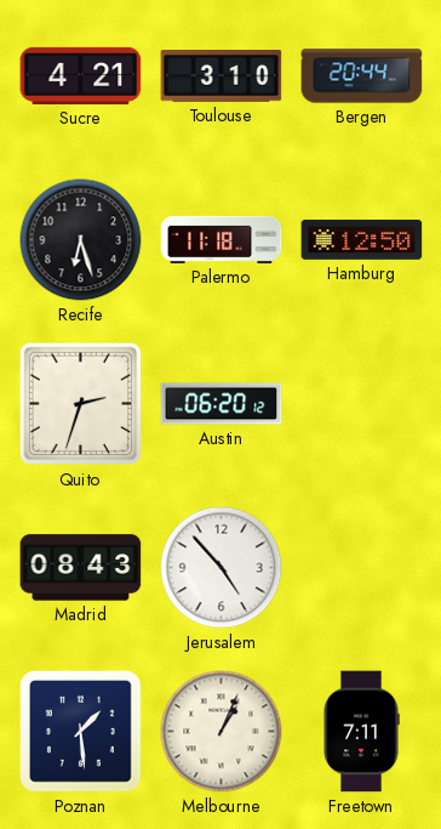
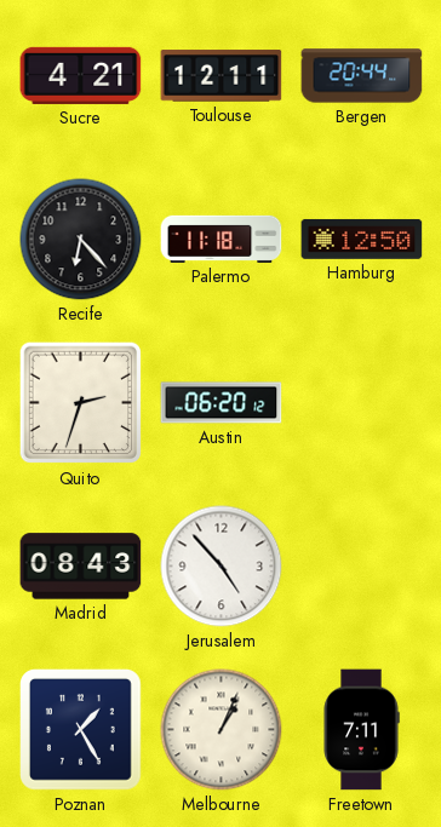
Toulouse: 3:10 -> 12:11
Recife: 6:27 -> 6:23
Poznan: 1:29 -> 1:25
